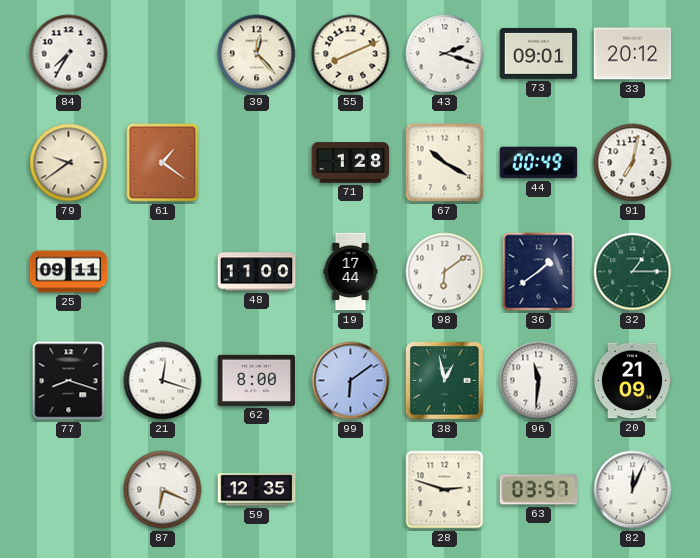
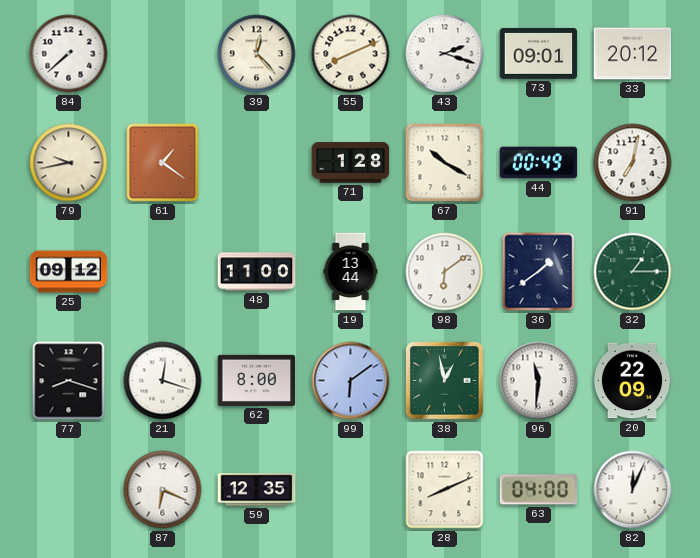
84: 7:35 -> 7:38
79: 9:39 -> 9:43
25: 09:11 -> 09:12
19: 17:44 -> 13:44
20: 21:09 -> 22:09
28: 2:48 -> 8:11
63: 03:57 -> 04:00
